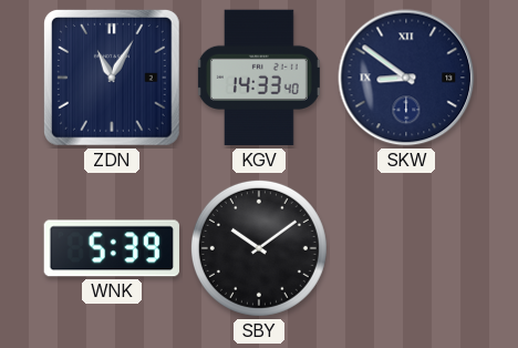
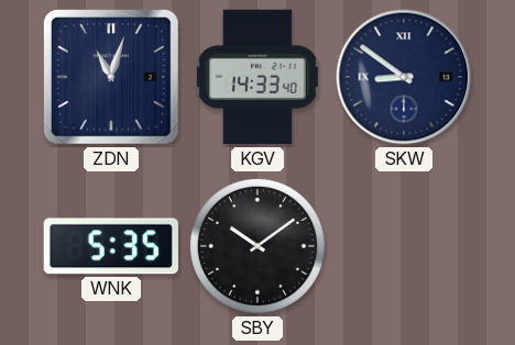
ZDN: 11:05 -> 11:03
WNK: 5:39 -> 5:35
